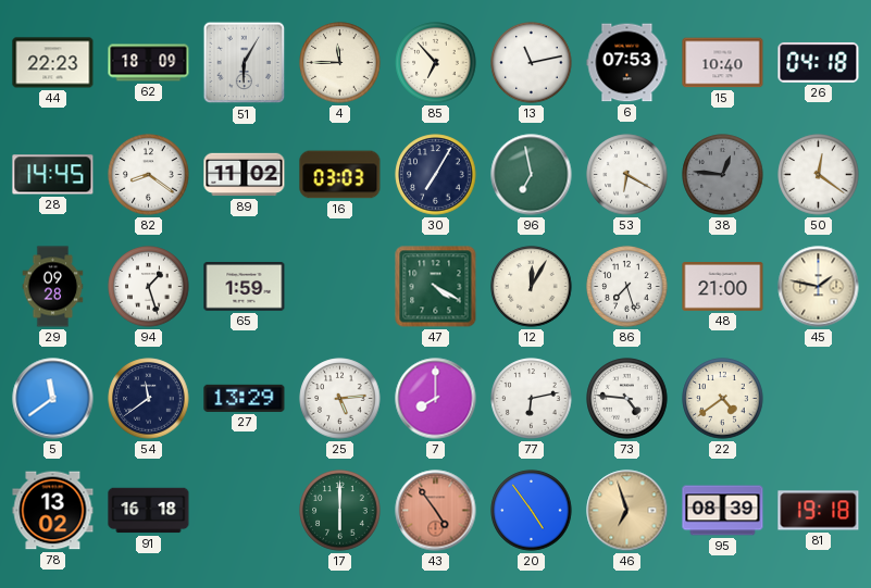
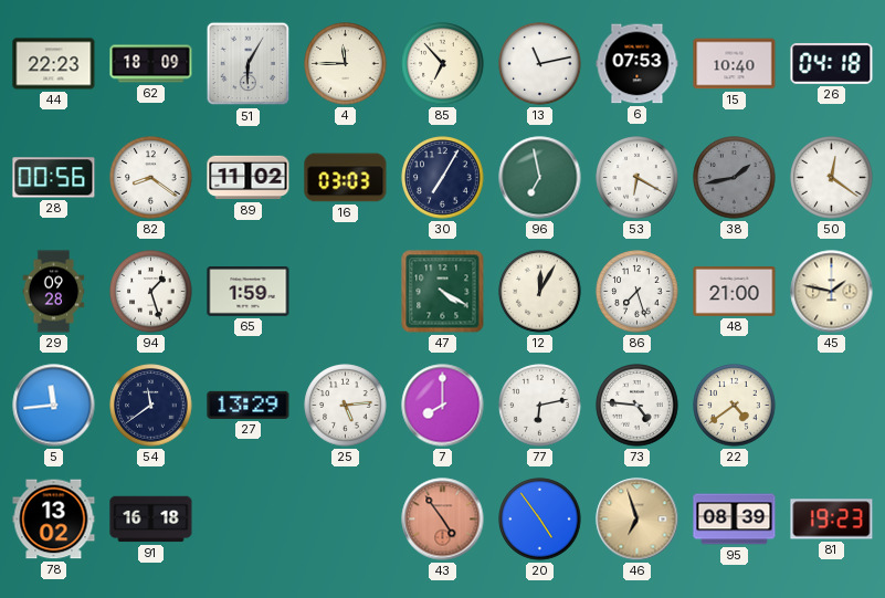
28: 14:45 -> 00:56
38: 12:46 -> 1:43
5: 11:39 -> 11:44
17: 6:00 -> none
81: 19:18 -> 19:23
